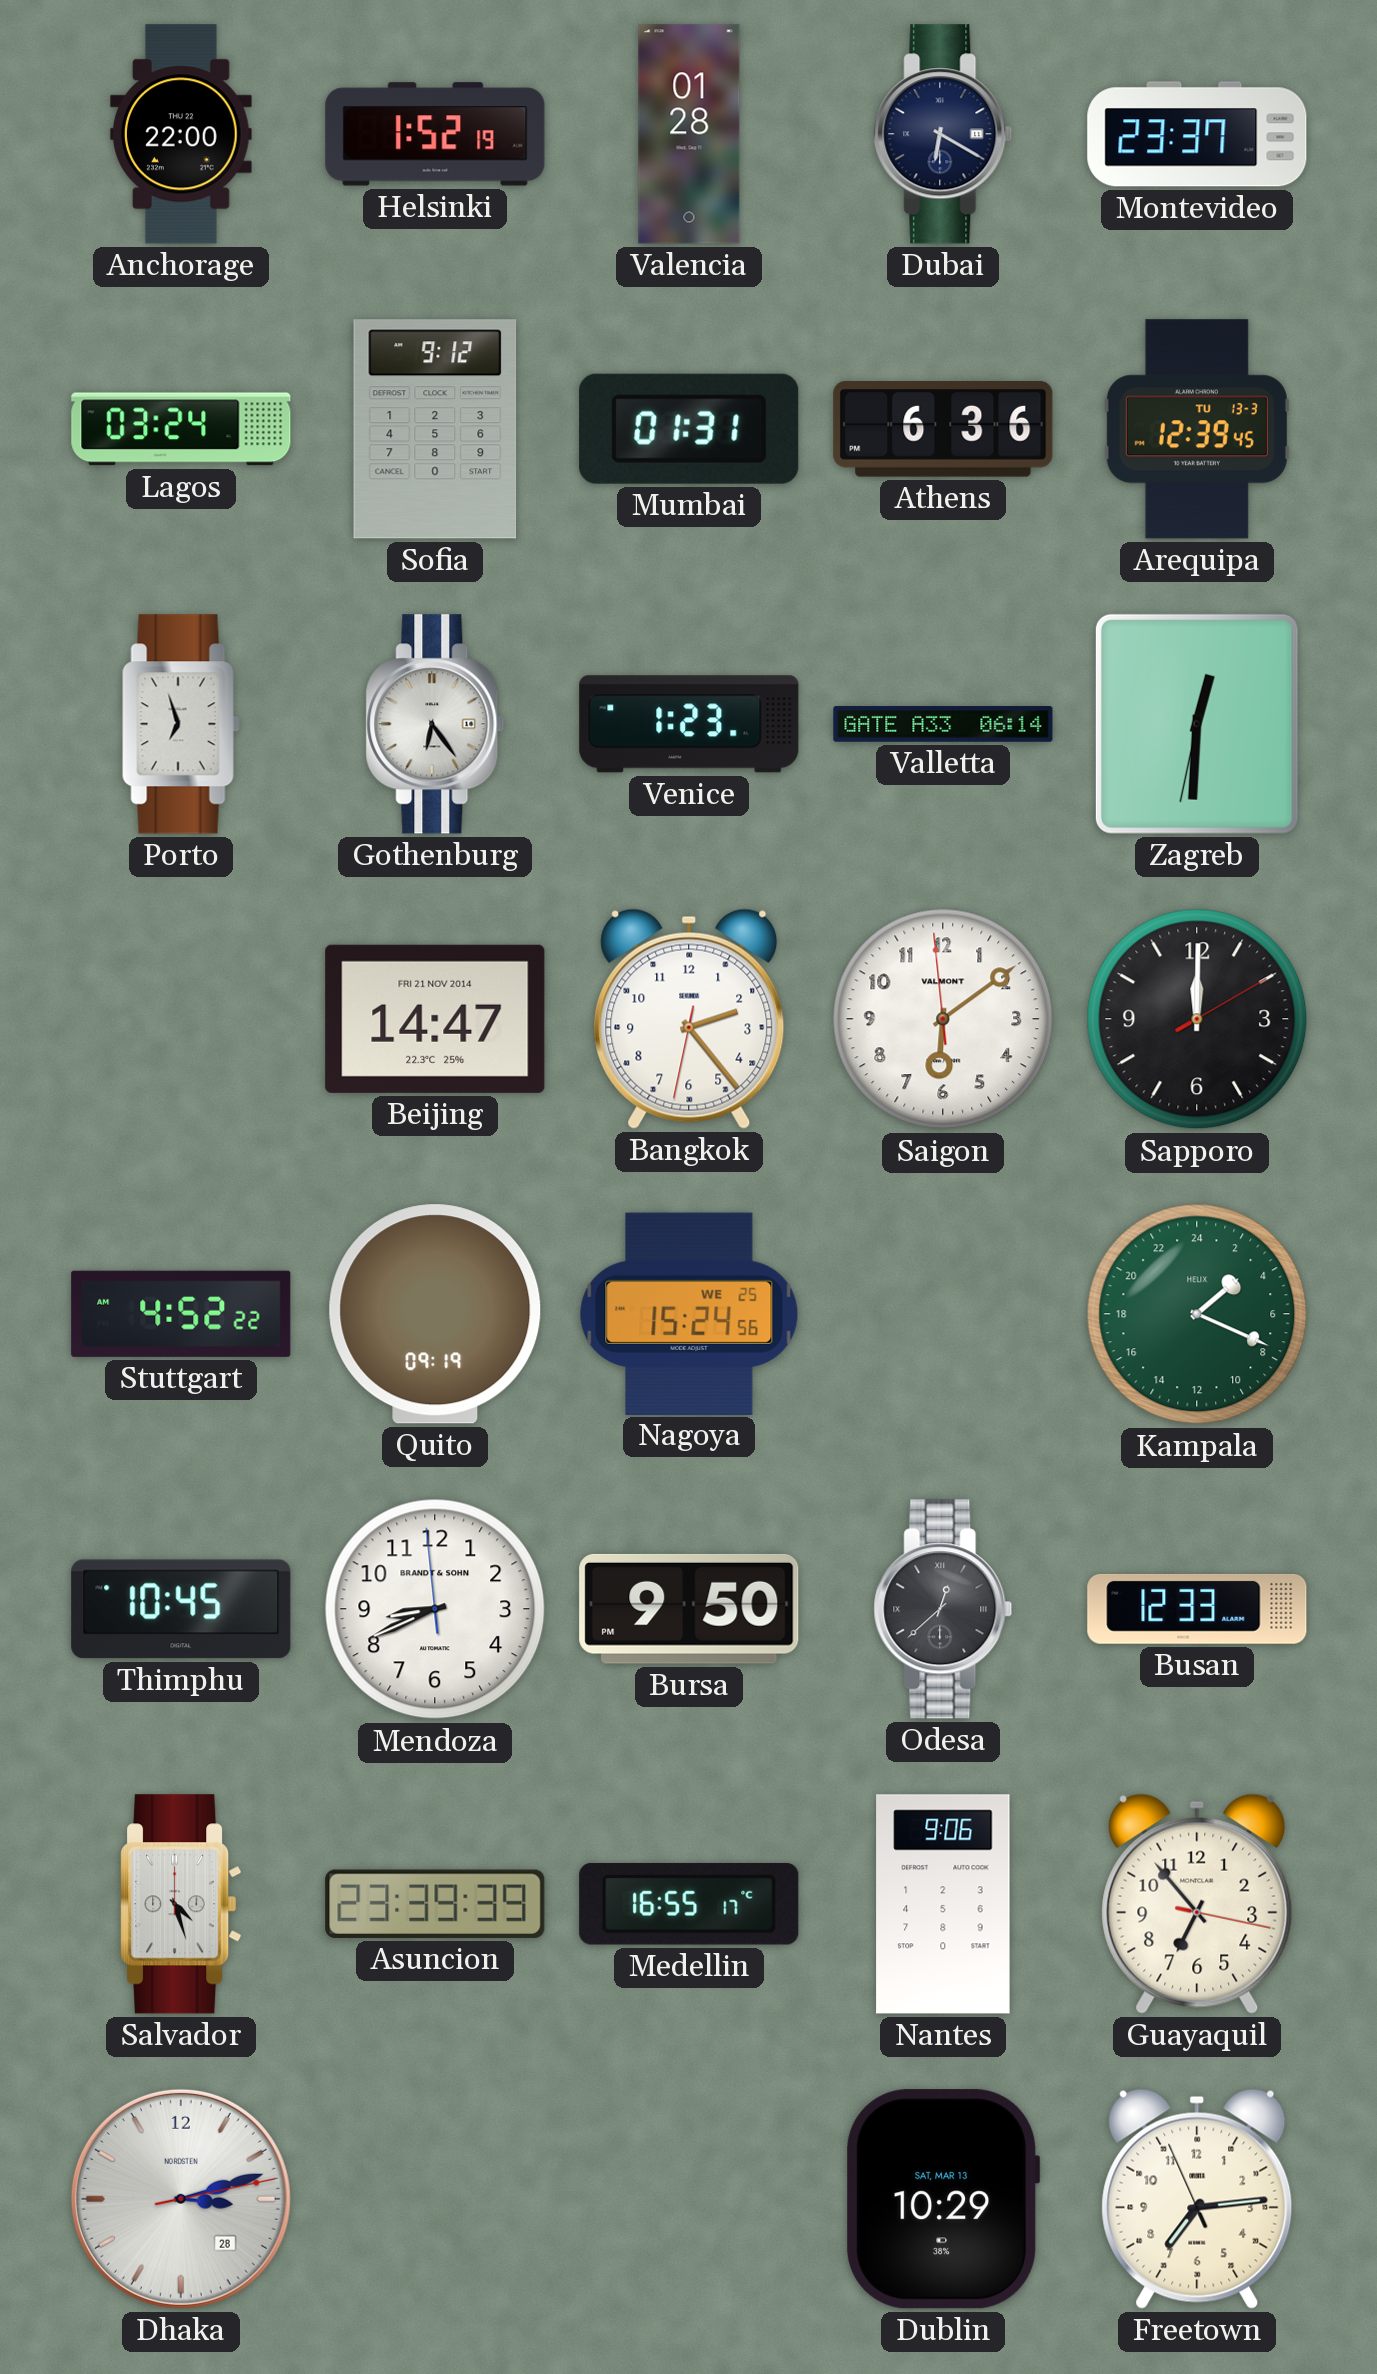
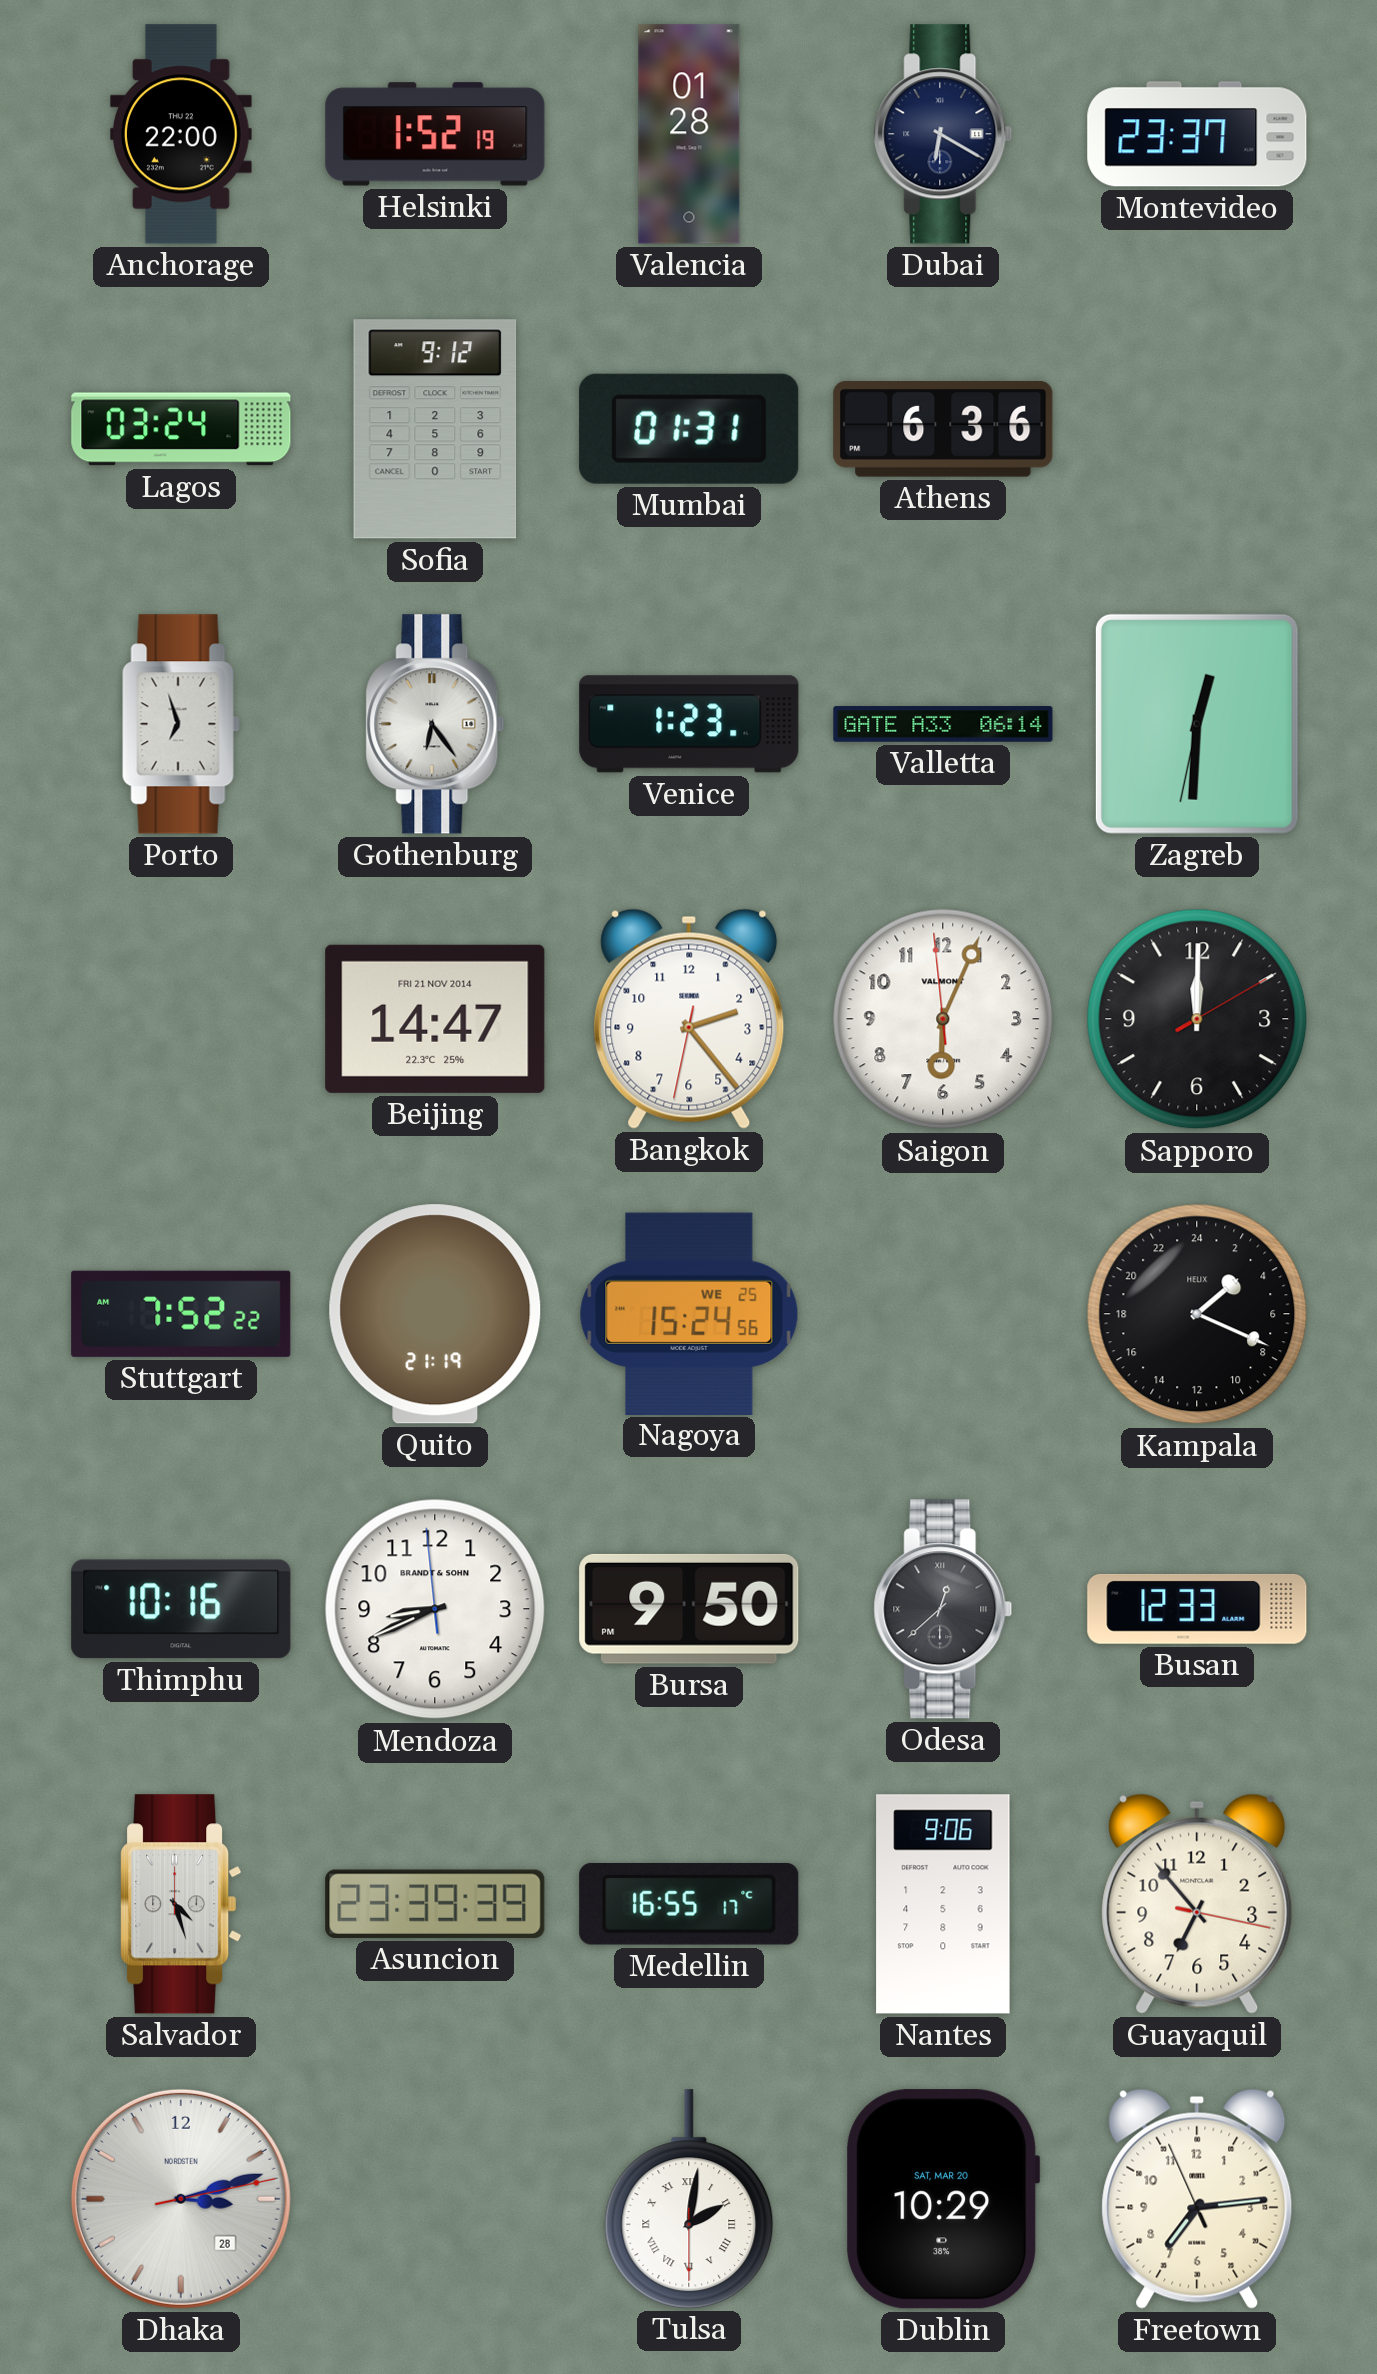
Arequipa: 12:39 -> none
Saigon: 6:08 -> 6:03
Stuttgart: 4:52 -> 7:52
Quito: 09:19 -> 21:19
Kampala dial: green -> black
Thimphu: 10:45 -> 10:16
Tulsa: none -> 2:01
Dublin date: SAT, MAR 13 -> SAT, MAR 20
